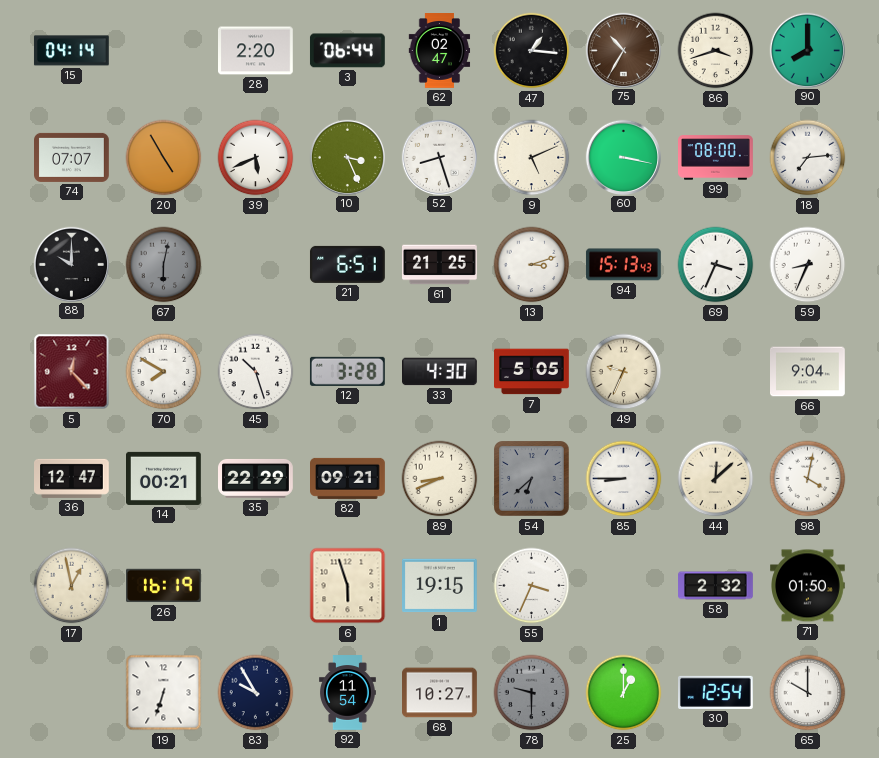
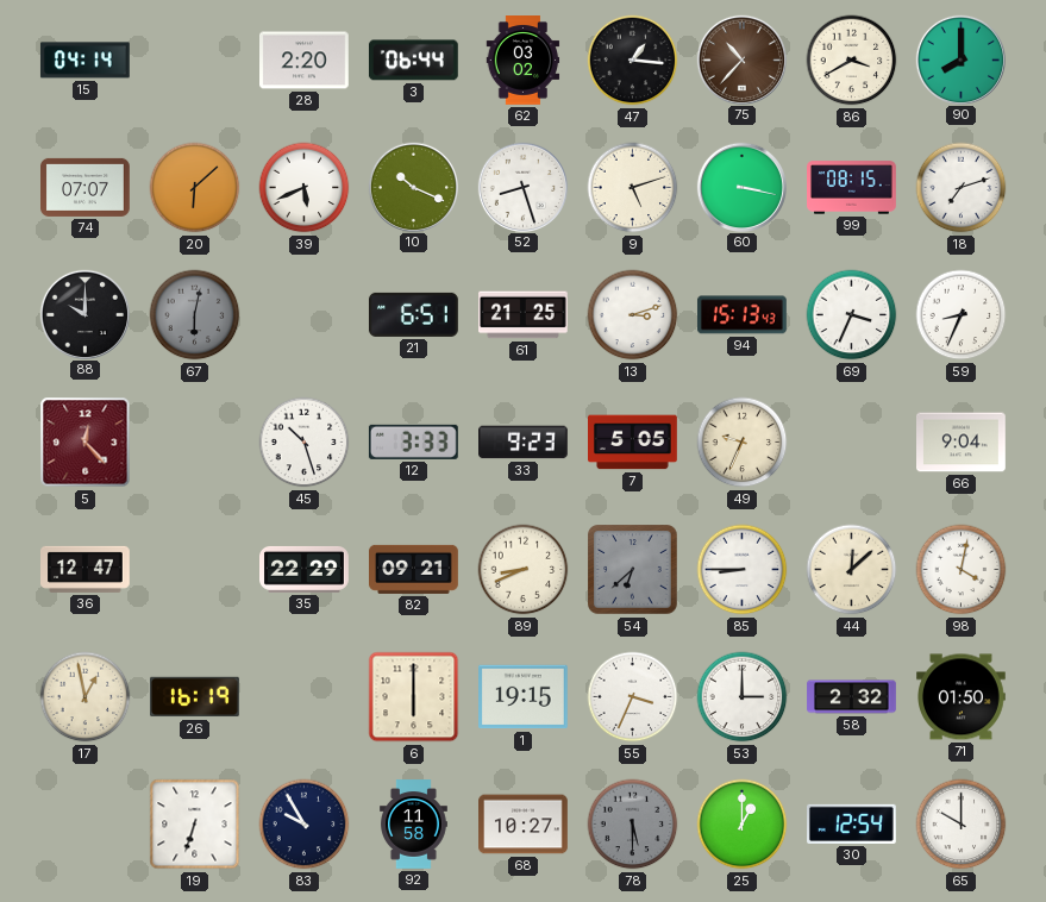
62: 02:47 -> 03:02
75: 10:35 -> 10:37
86: 3:42 -> 3:40
20: 4:55 -> 6:08
10: 3:26 -> 10:19
9: 5:11 -> 5:12
99: 08:00 -> 08:15
18: 7:14 -> 7:12
70: 7:50 -> none
12: 3:28 -> 3:33
33: 4:30 -> 9:23
14: 00:21 -> none
6: 5:57 -> 6:00
53: none -> 3:00
92: 11:54 -> 11:58
78: 9:30 -> 5:30
